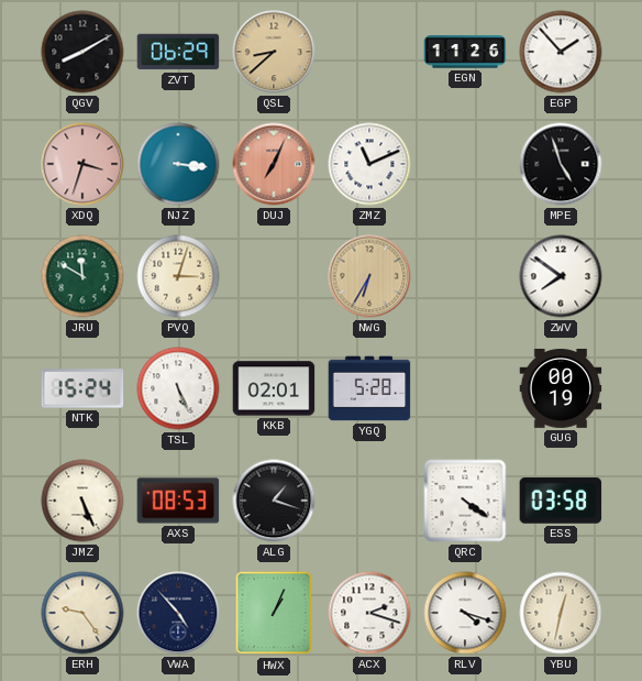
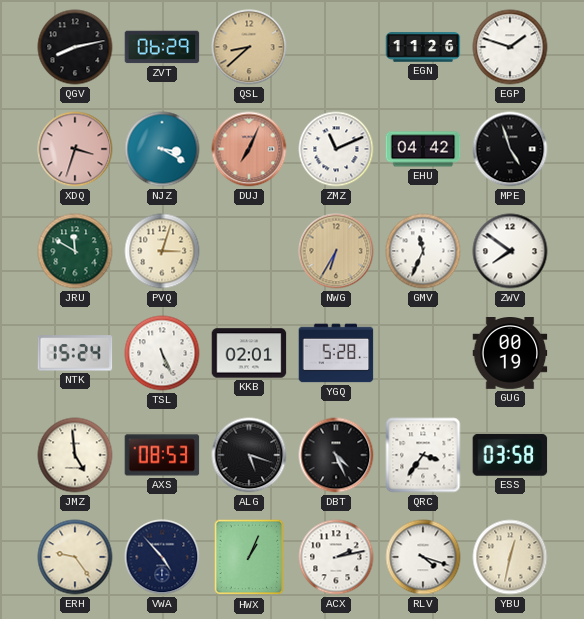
QGV: 8:10 -> 8:13
EGP: 1:53 -> 1:48
NJZ: 3:16 -> 3:20
EHU: none -> 04:42
GMV: none -> 11:34
JMZ: 5:26 -> 4:59
ALG: 1:18 -> 5:18
DBT: none -> 4:26
QRC: 4:21 -> 3:36
ACX: 2:18 -> 2:13
